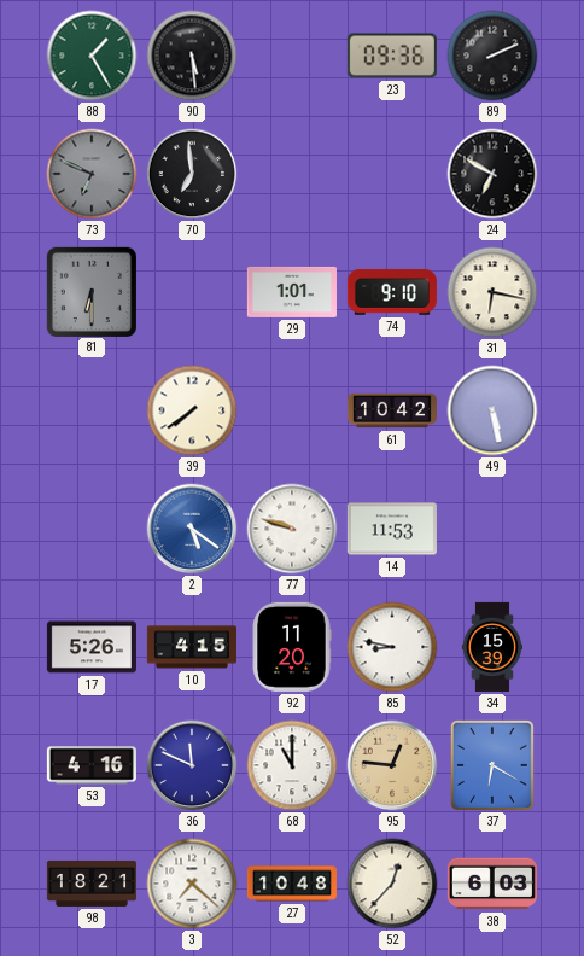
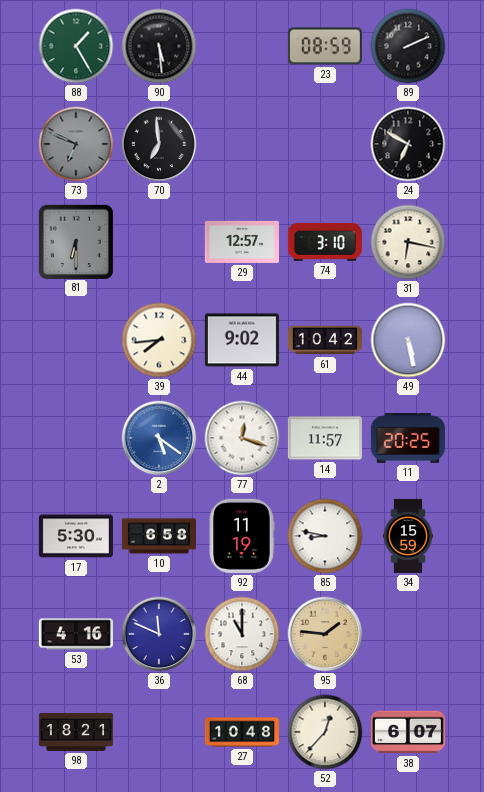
23: 09:36 -> 08:59
29: 1:01 -> 12:57
74: 9:10 -> 3:10
39: 7:39 -> 7:44
44: none -> 9:02
77: 9:48 -> 12:18
14: 11:53 -> 11:57
11: none -> 20:25
17: 5:26 -> 5:30
10: 4:15 -> 6:58
92: 11:20 -> 11:19
34: 15:39 -> 15:59
95: 12:46 -> 1:46
37: 6:20 -> none
3: 7:22 -> none
38: 6:03 -> 6:07
